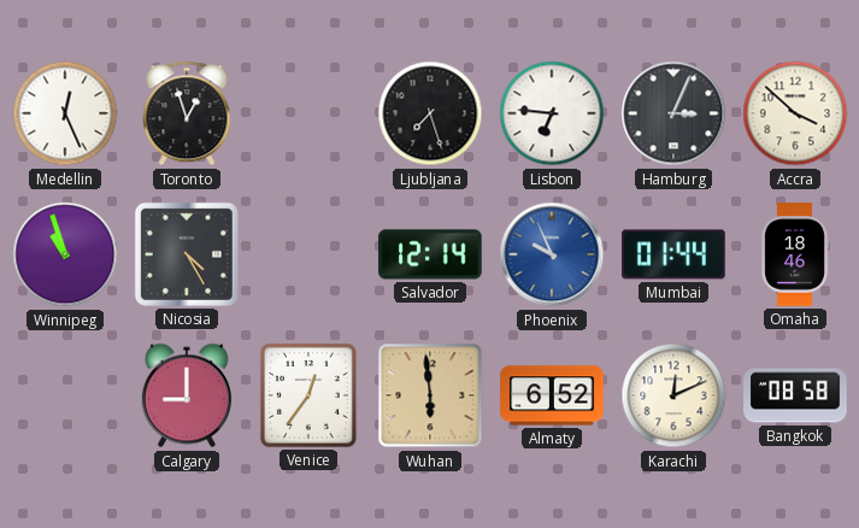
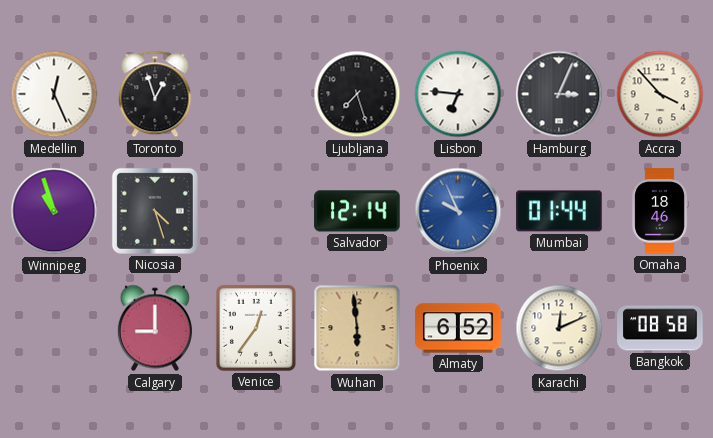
Accra: 3:52 -> 3:53
Nicosia: 4:25 -> 4:27
